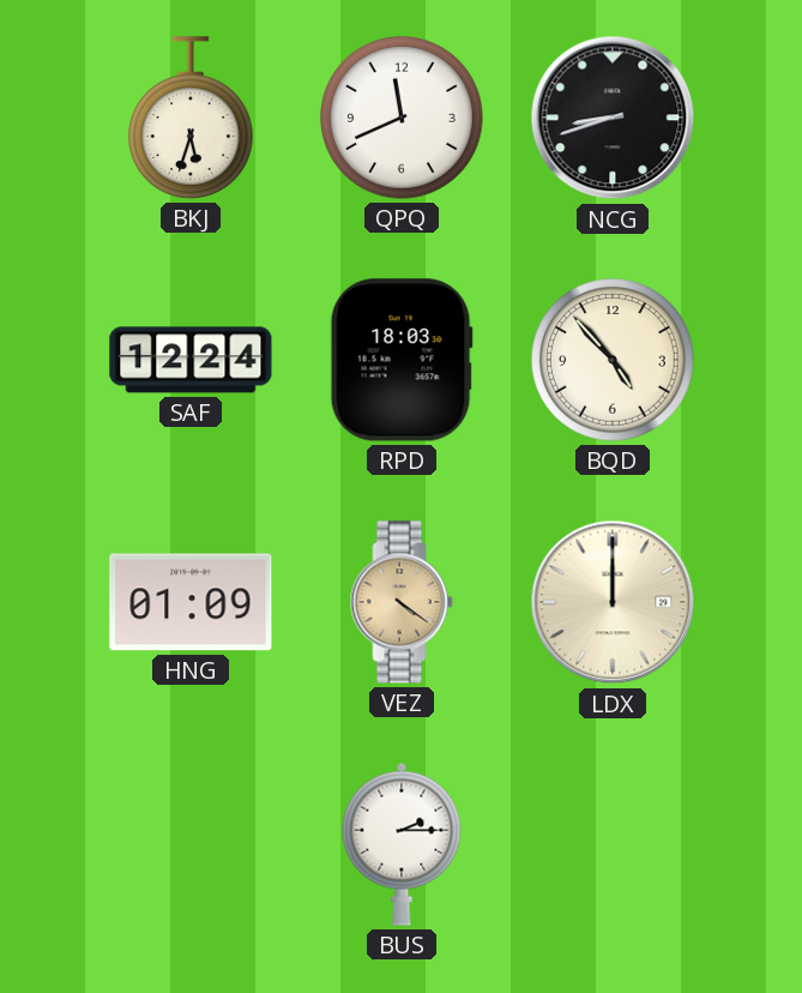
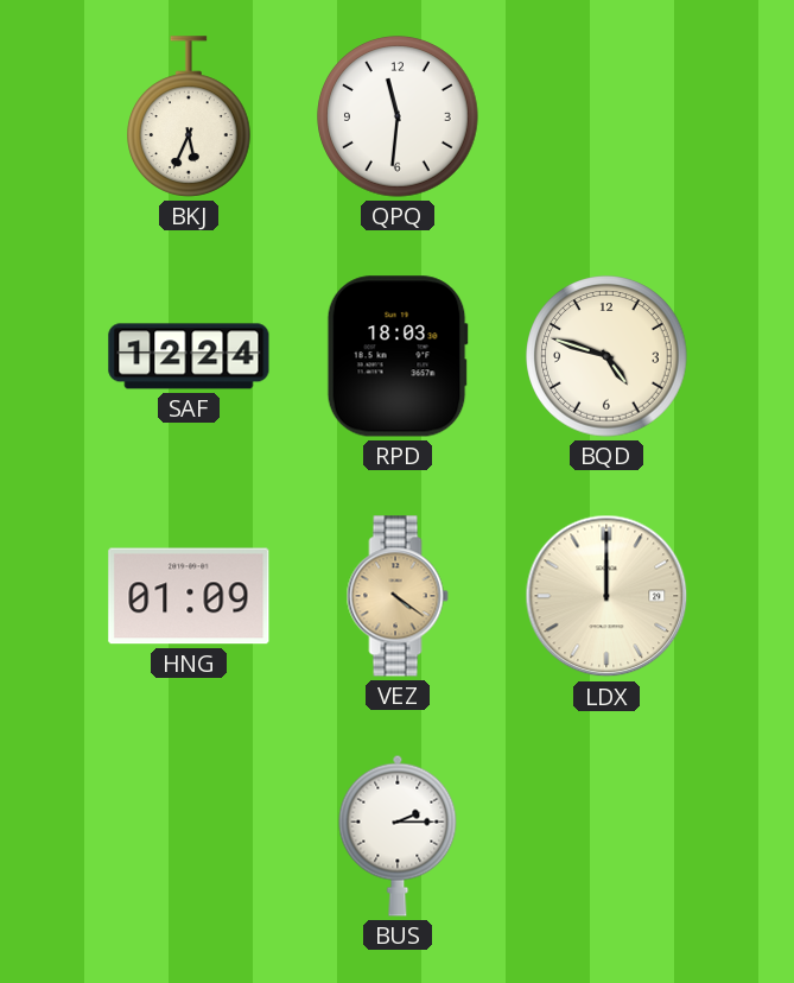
BKJ: 5:33 -> 5:34
QPQ: 11:41 -> 11:31
NCG: 8:42 -> none
BQD: 4:53 -> 4:48
